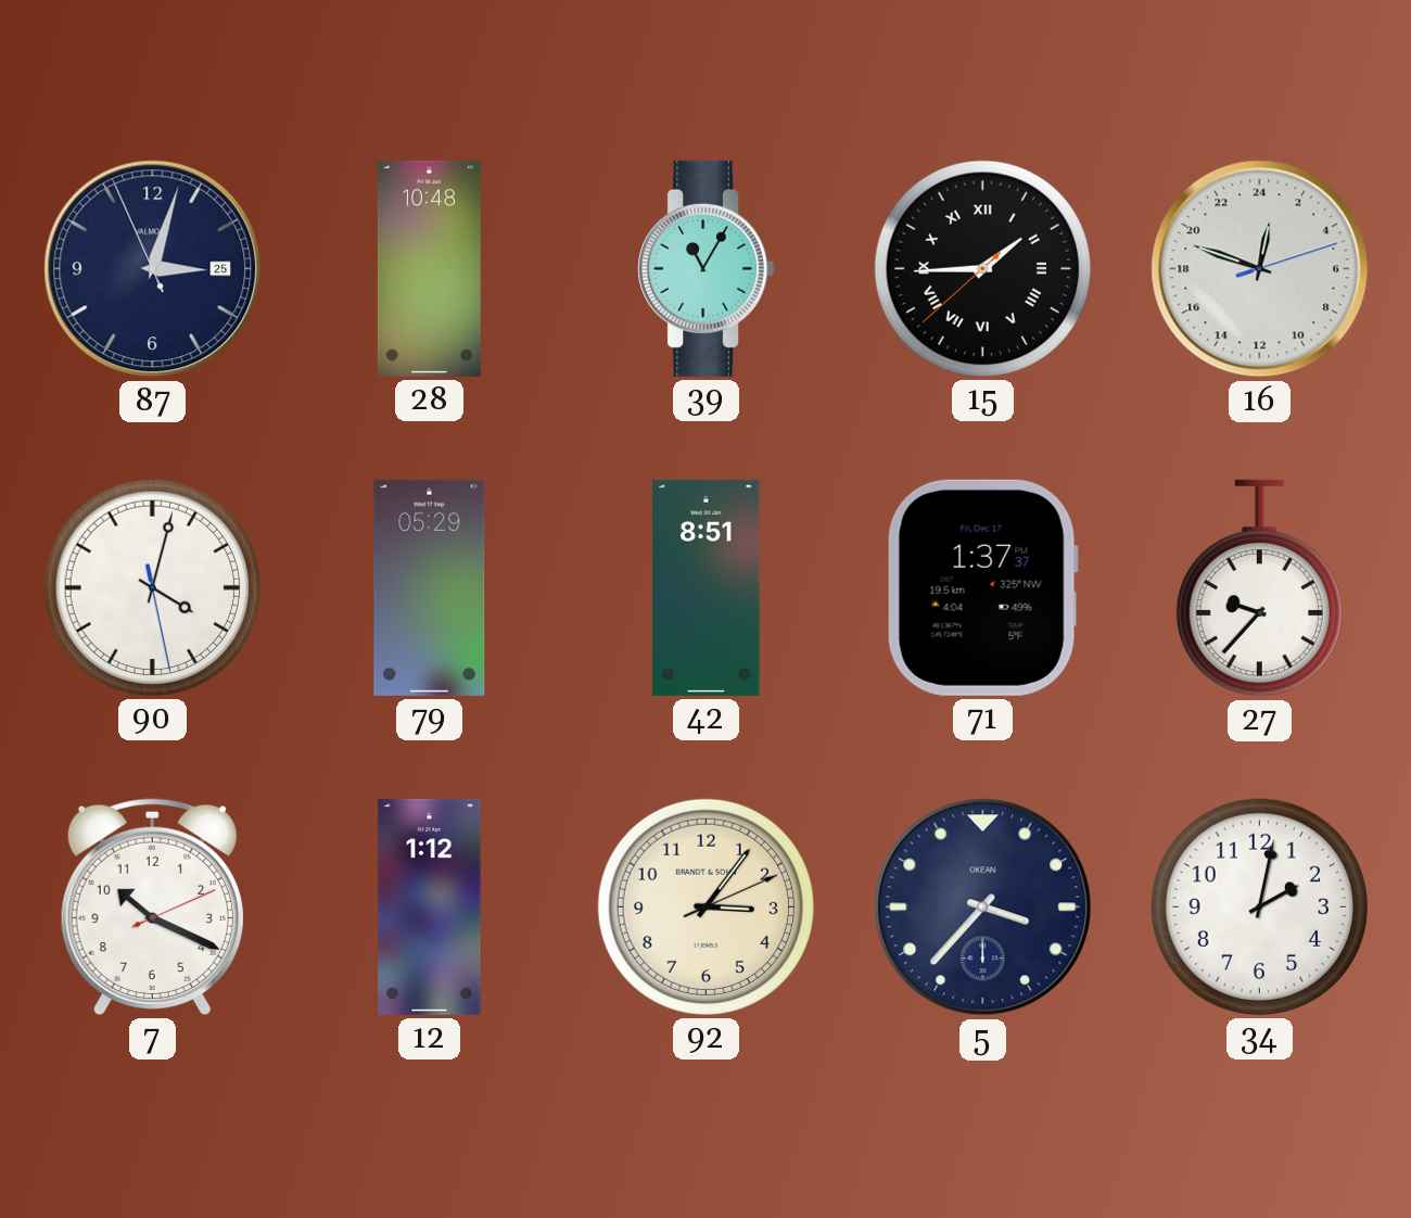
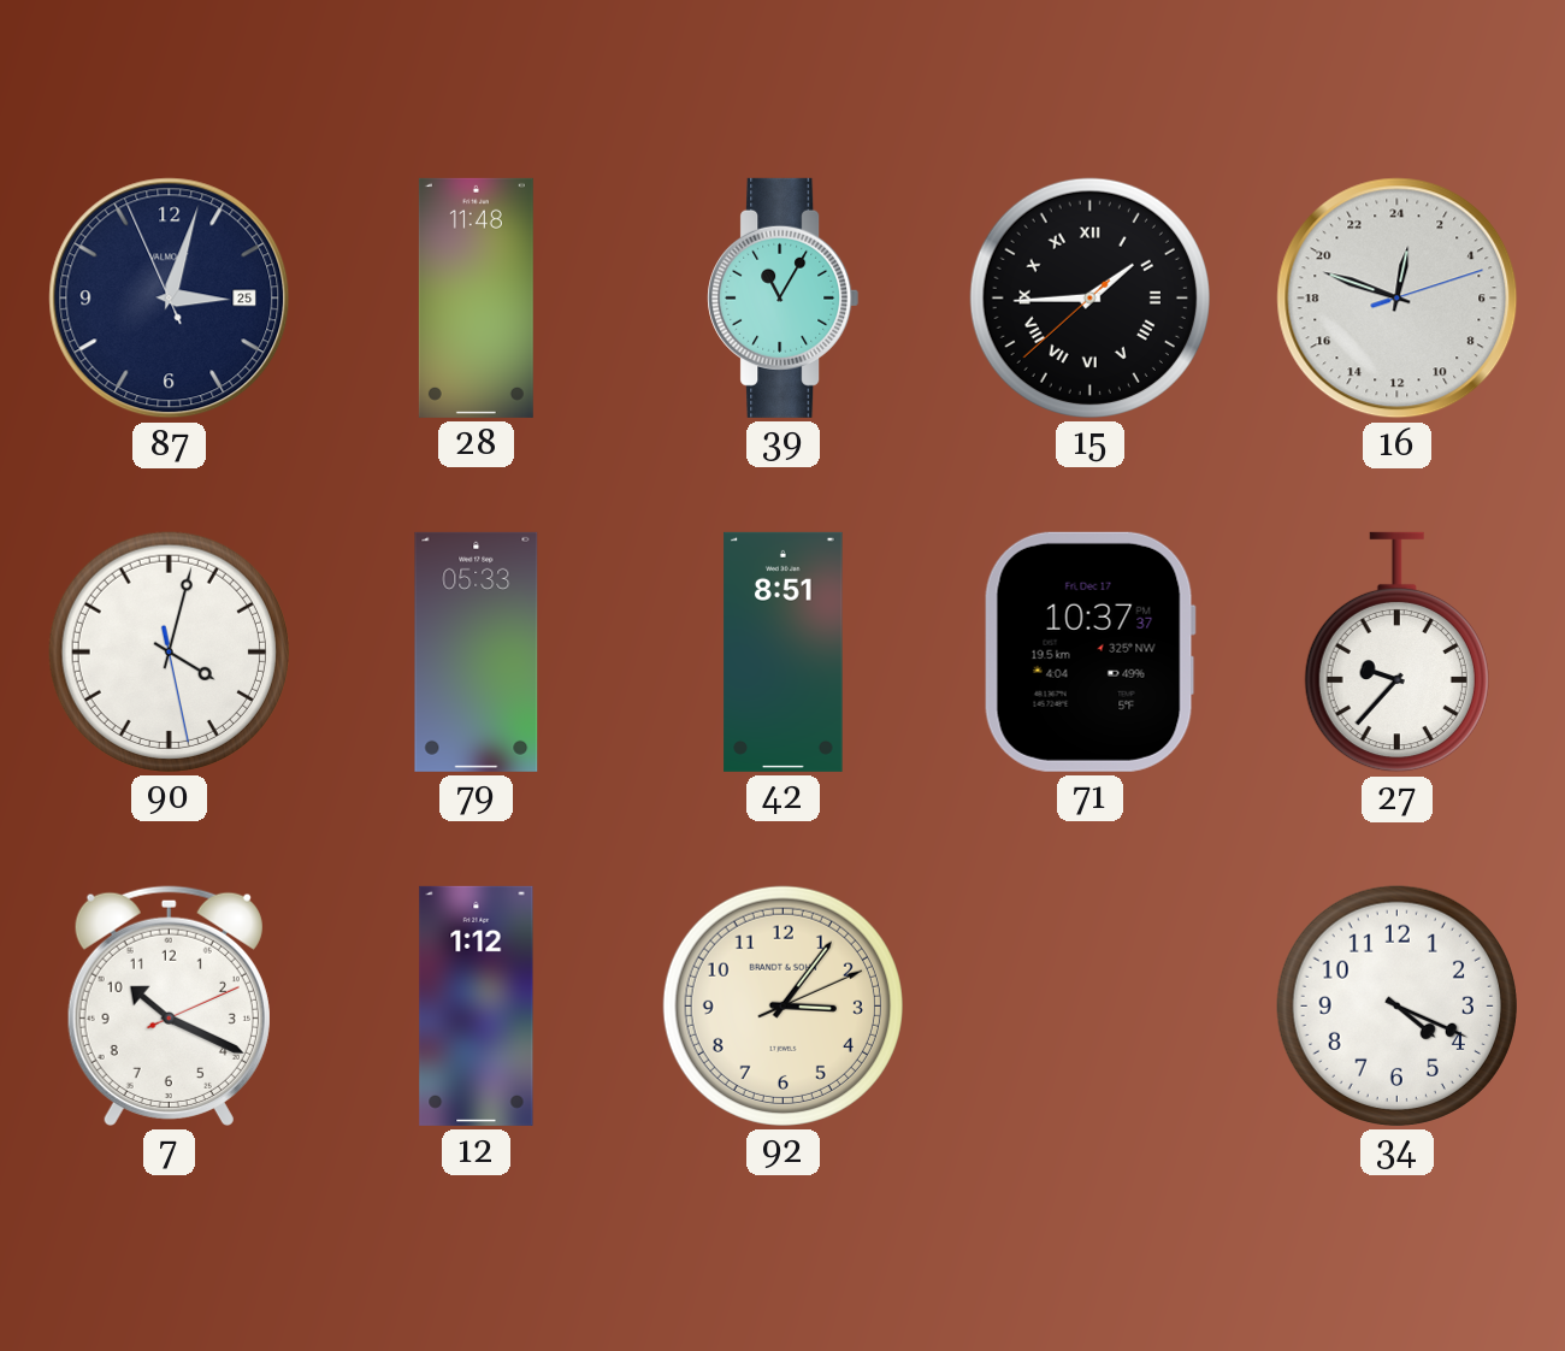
28: 10:48 -> 11:48
79: 05:29 -> 05:33
71: 1:37 -> 10:37
5: 3:37 -> none
34: 2:02 -> 4:19
